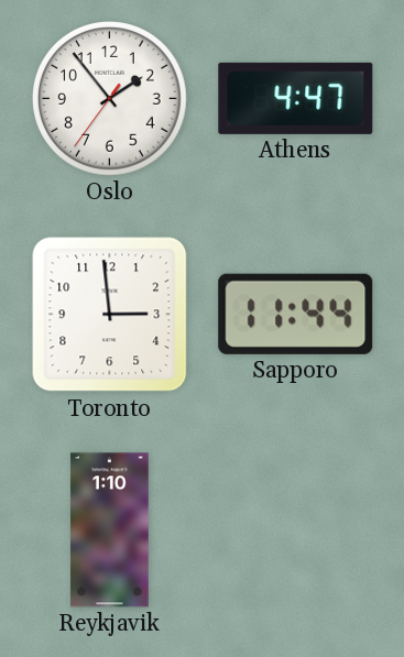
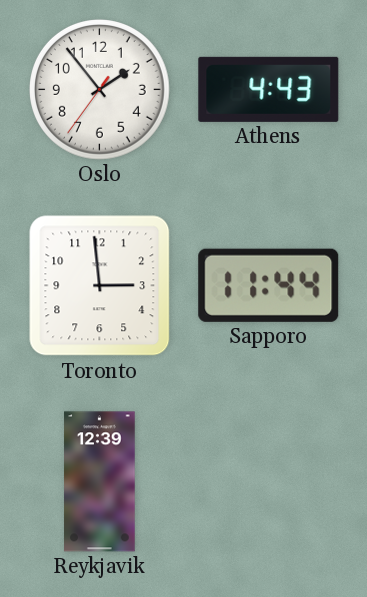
Athens: 4:47 -> 4:43
Reykjavik: 1:10 -> 12:39
